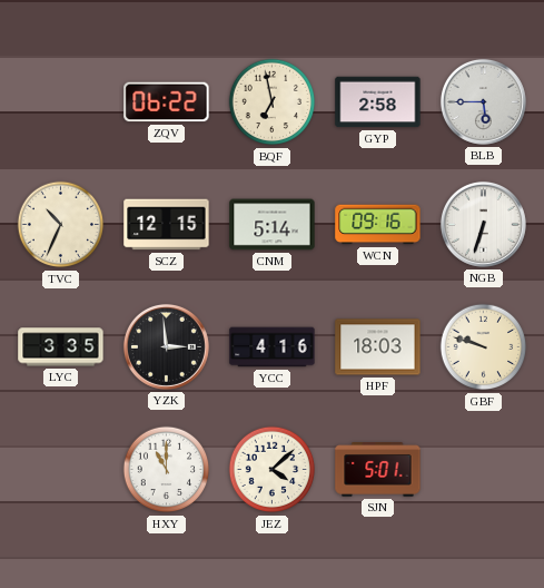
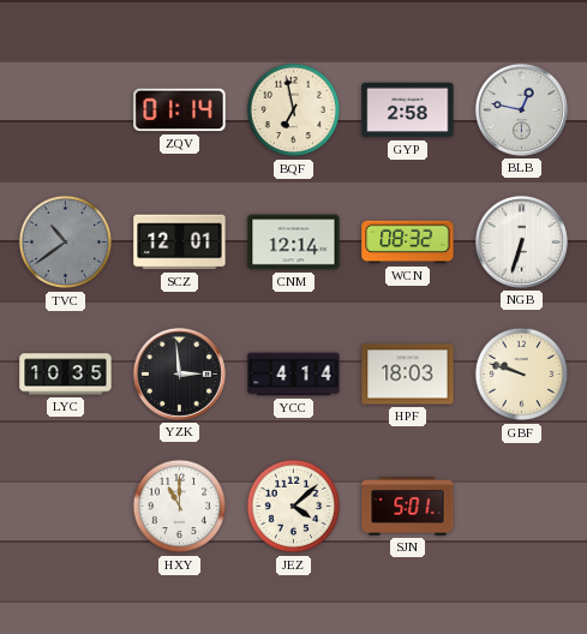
ZQV: 06:22 -> 01:14
BLB: 5:45 -> 12:47
TVC: 10:34 -> 10:39
TVC dial: cream -> grey
SCZ: 12:15 -> 12:01
CNM: 5:14 -> 12:14
WCN: 09:16 -> 08:32
LYC: 3:35 -> 10:35
YCC: 4:16 -> 4:14
